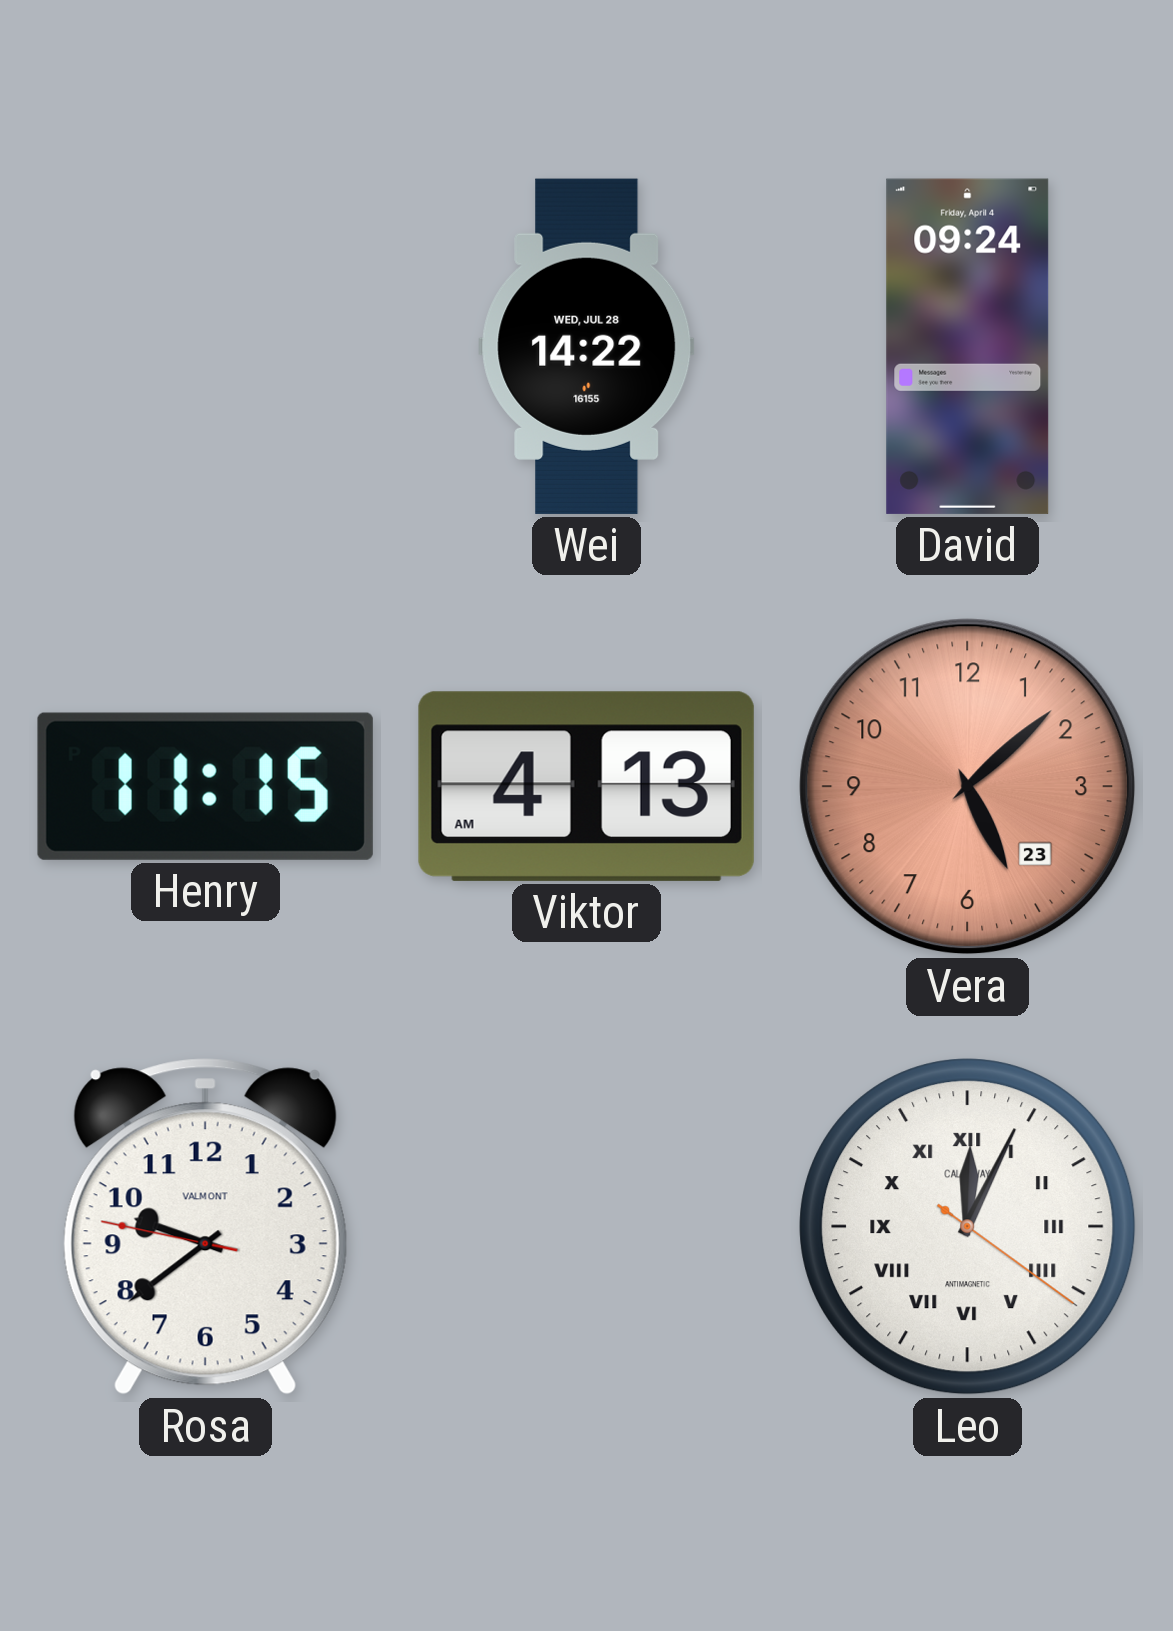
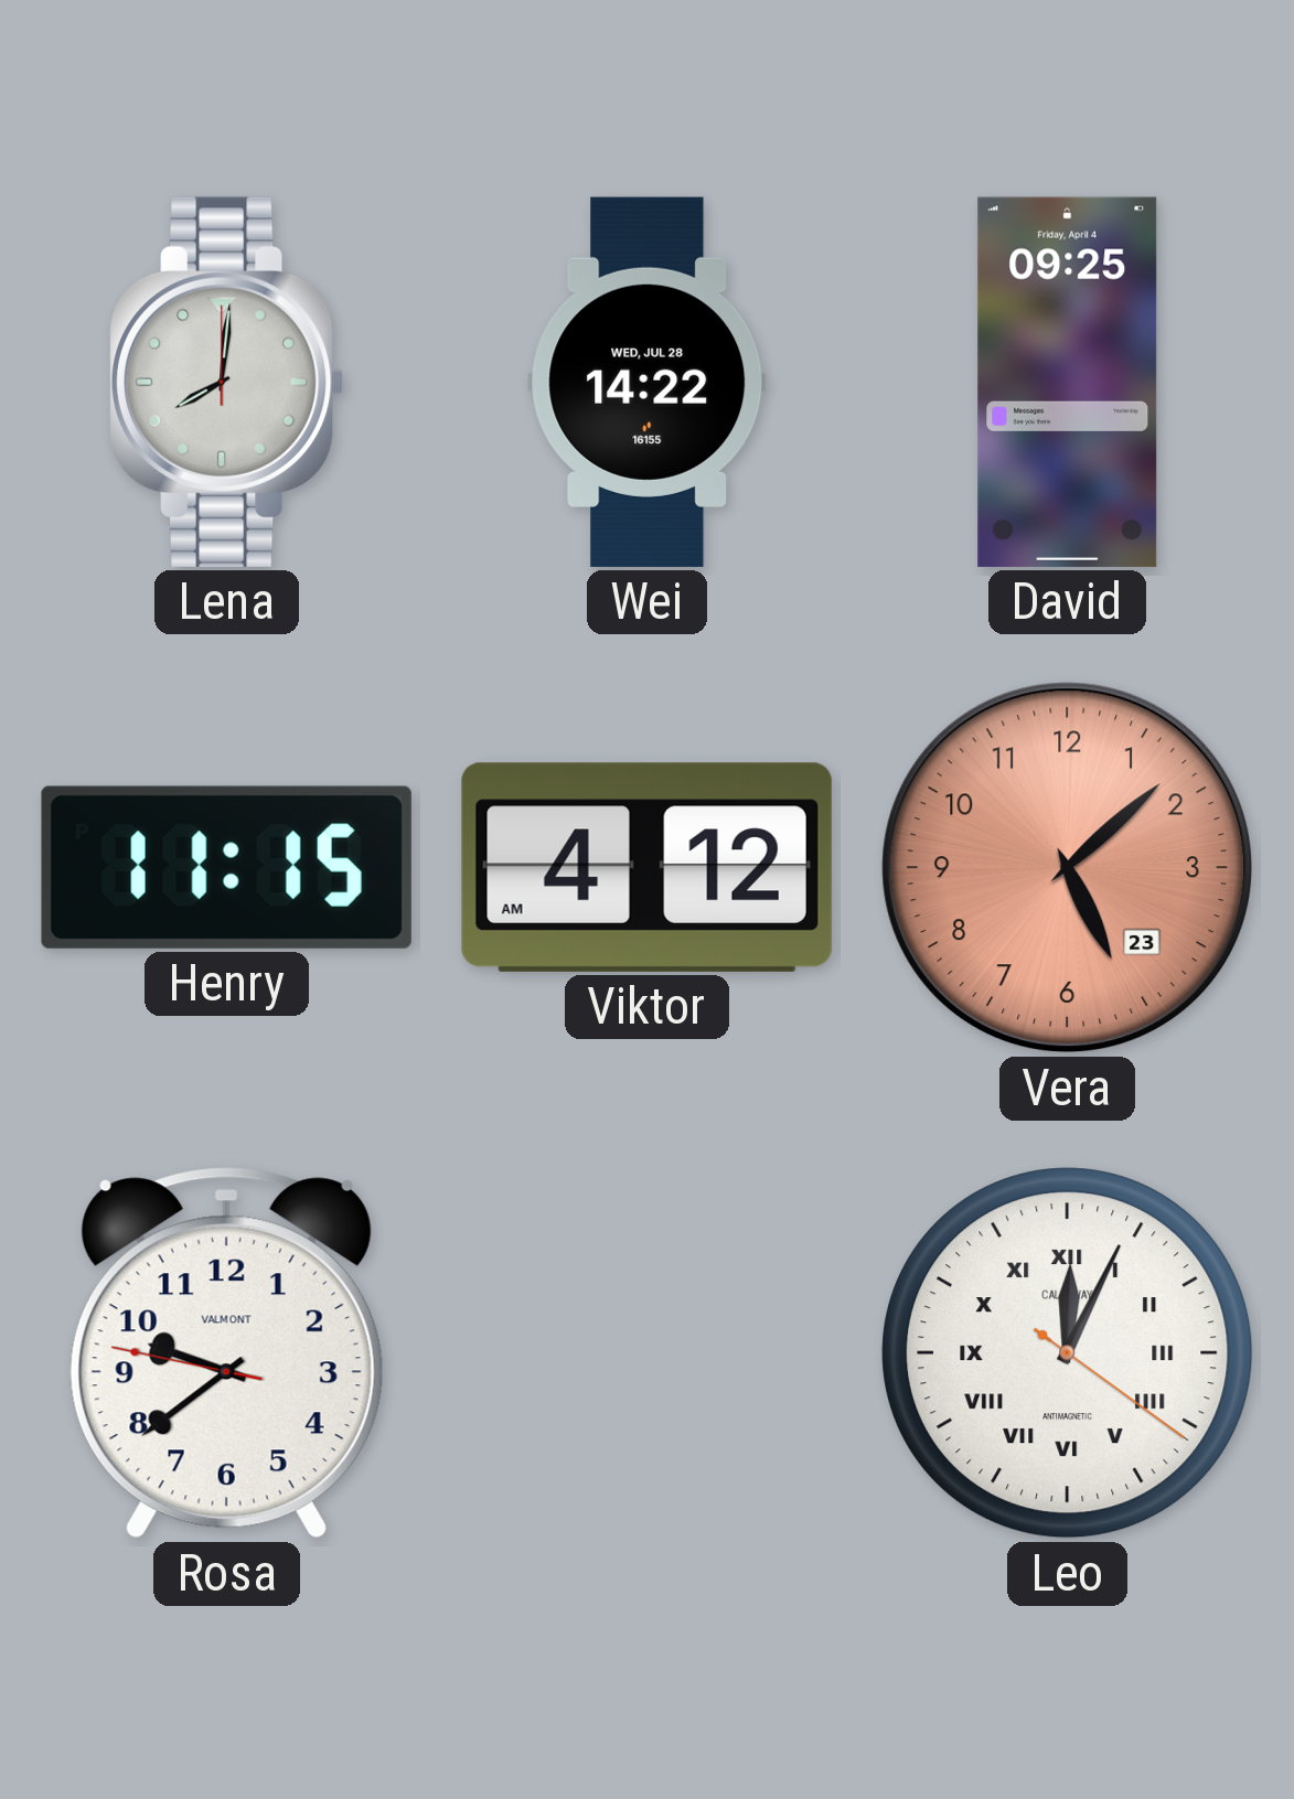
Lena: none -> 8:01
David: 09:24 -> 09:25
Viktor: 4:13 -> 4:12
